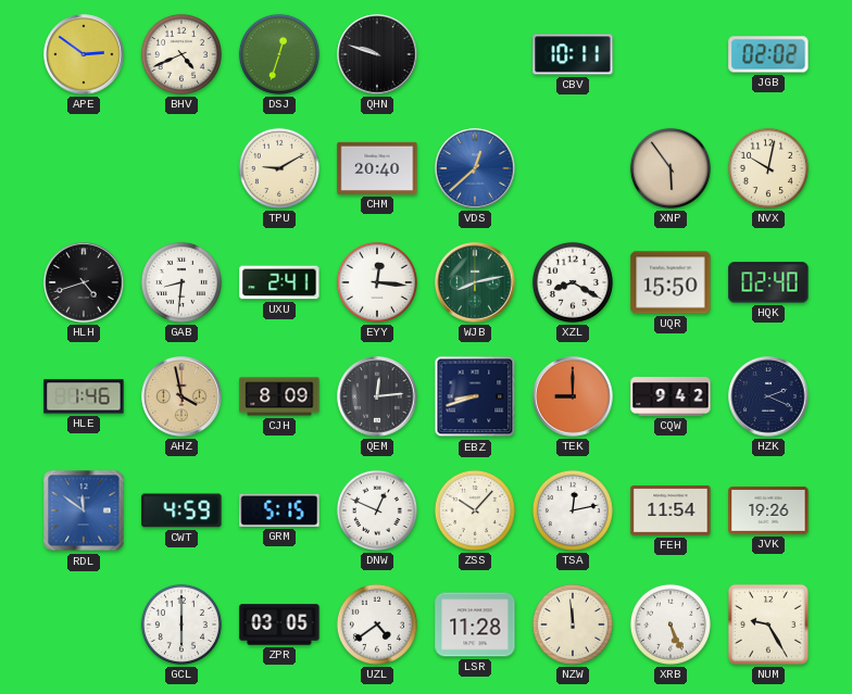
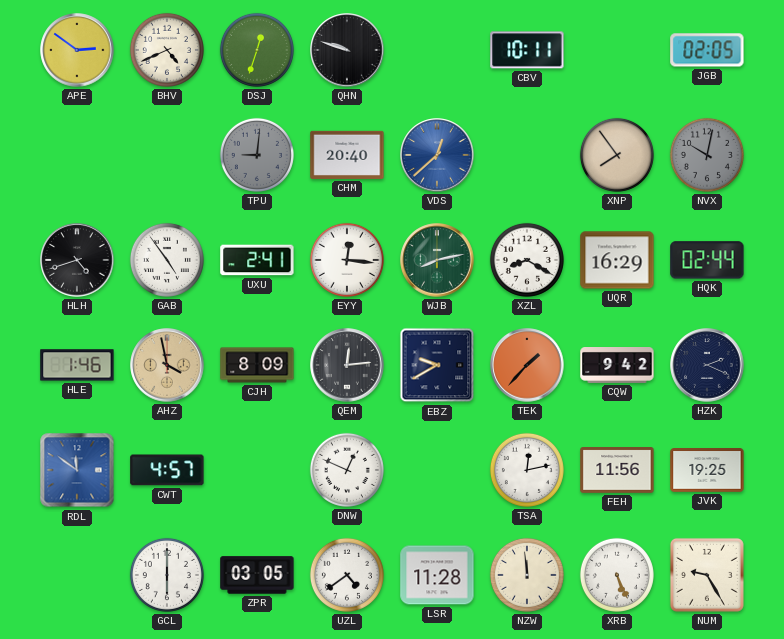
JGB: 02:02 -> 02:05
TPU: 9:10 -> 9:01
TPU dial: cream -> grey
XNP: 5:54 -> 7:54
NVX dial: cream -> grey
GAB: 8:31 -> 4:54
UQR: 15:50 -> 16:29
HQK: 02:40 -> 02:44
EBZ: 8:42 -> 9:40
TEK: 9:00 -> 1:37
CWT: 4:59 -> 4:57
GRM: 5:15 -> none
ZSS: 10:07 -> none
FEH: 11:54 -> 11:56
JVK: 19:26 -> 19:25
